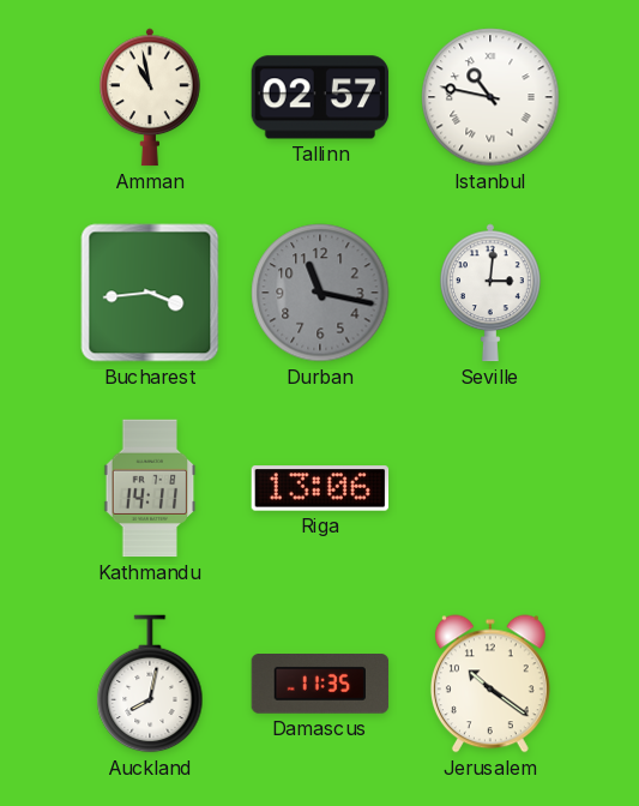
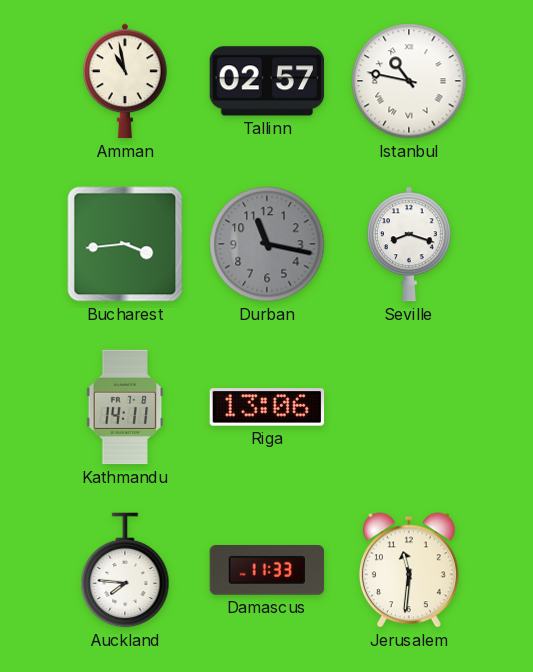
Seville: 3:01 -> 8:18
Auckland: 8:02 -> 7:46
Damascus: 11:35 -> 11:33
Jerusalem: 10:21 -> 11:31
